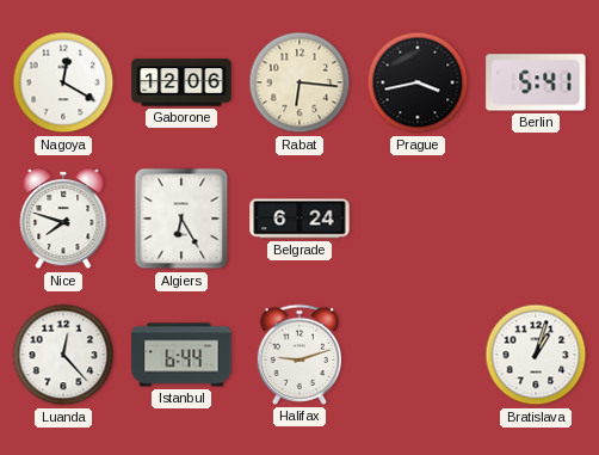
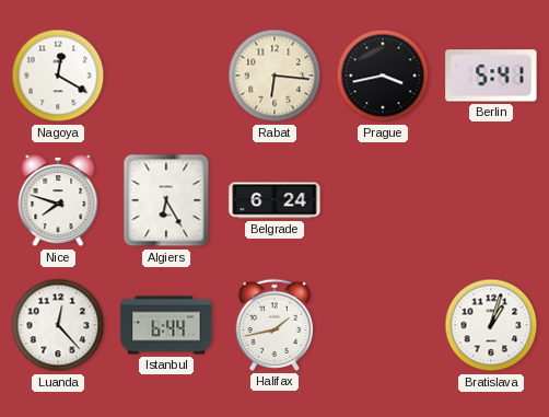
Gaborone: 12:06 -> none
Halifax: 9:12 -> 1:43
